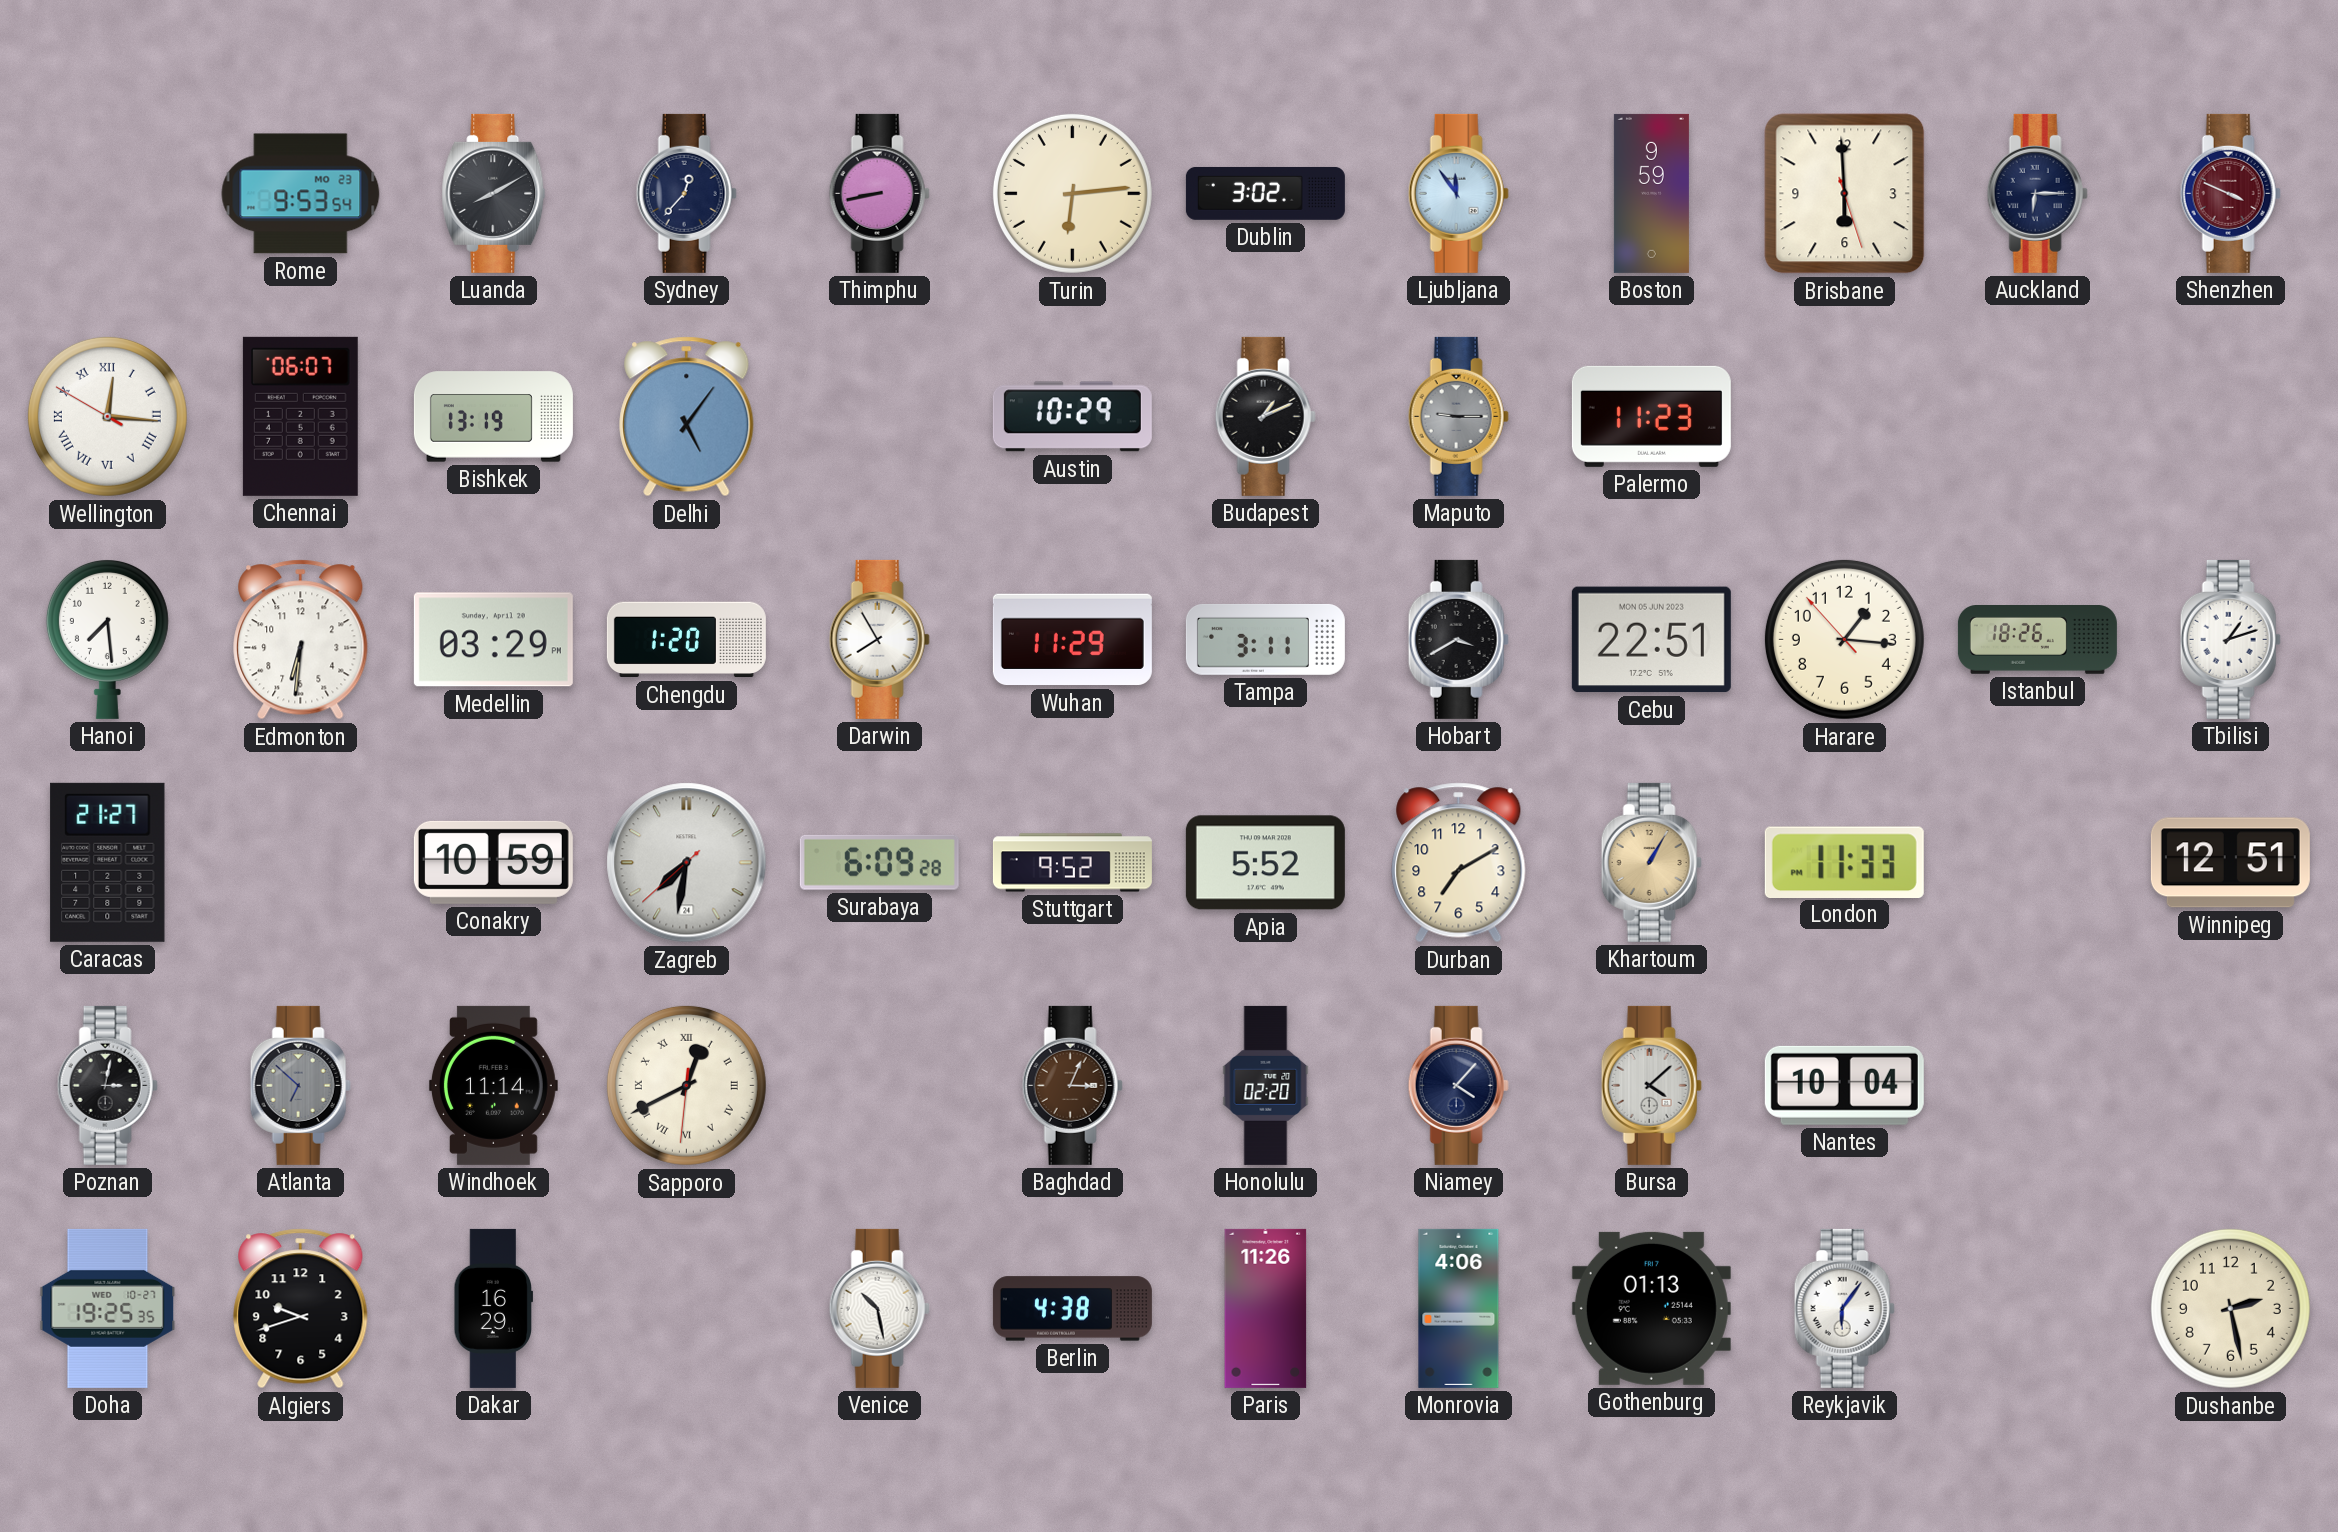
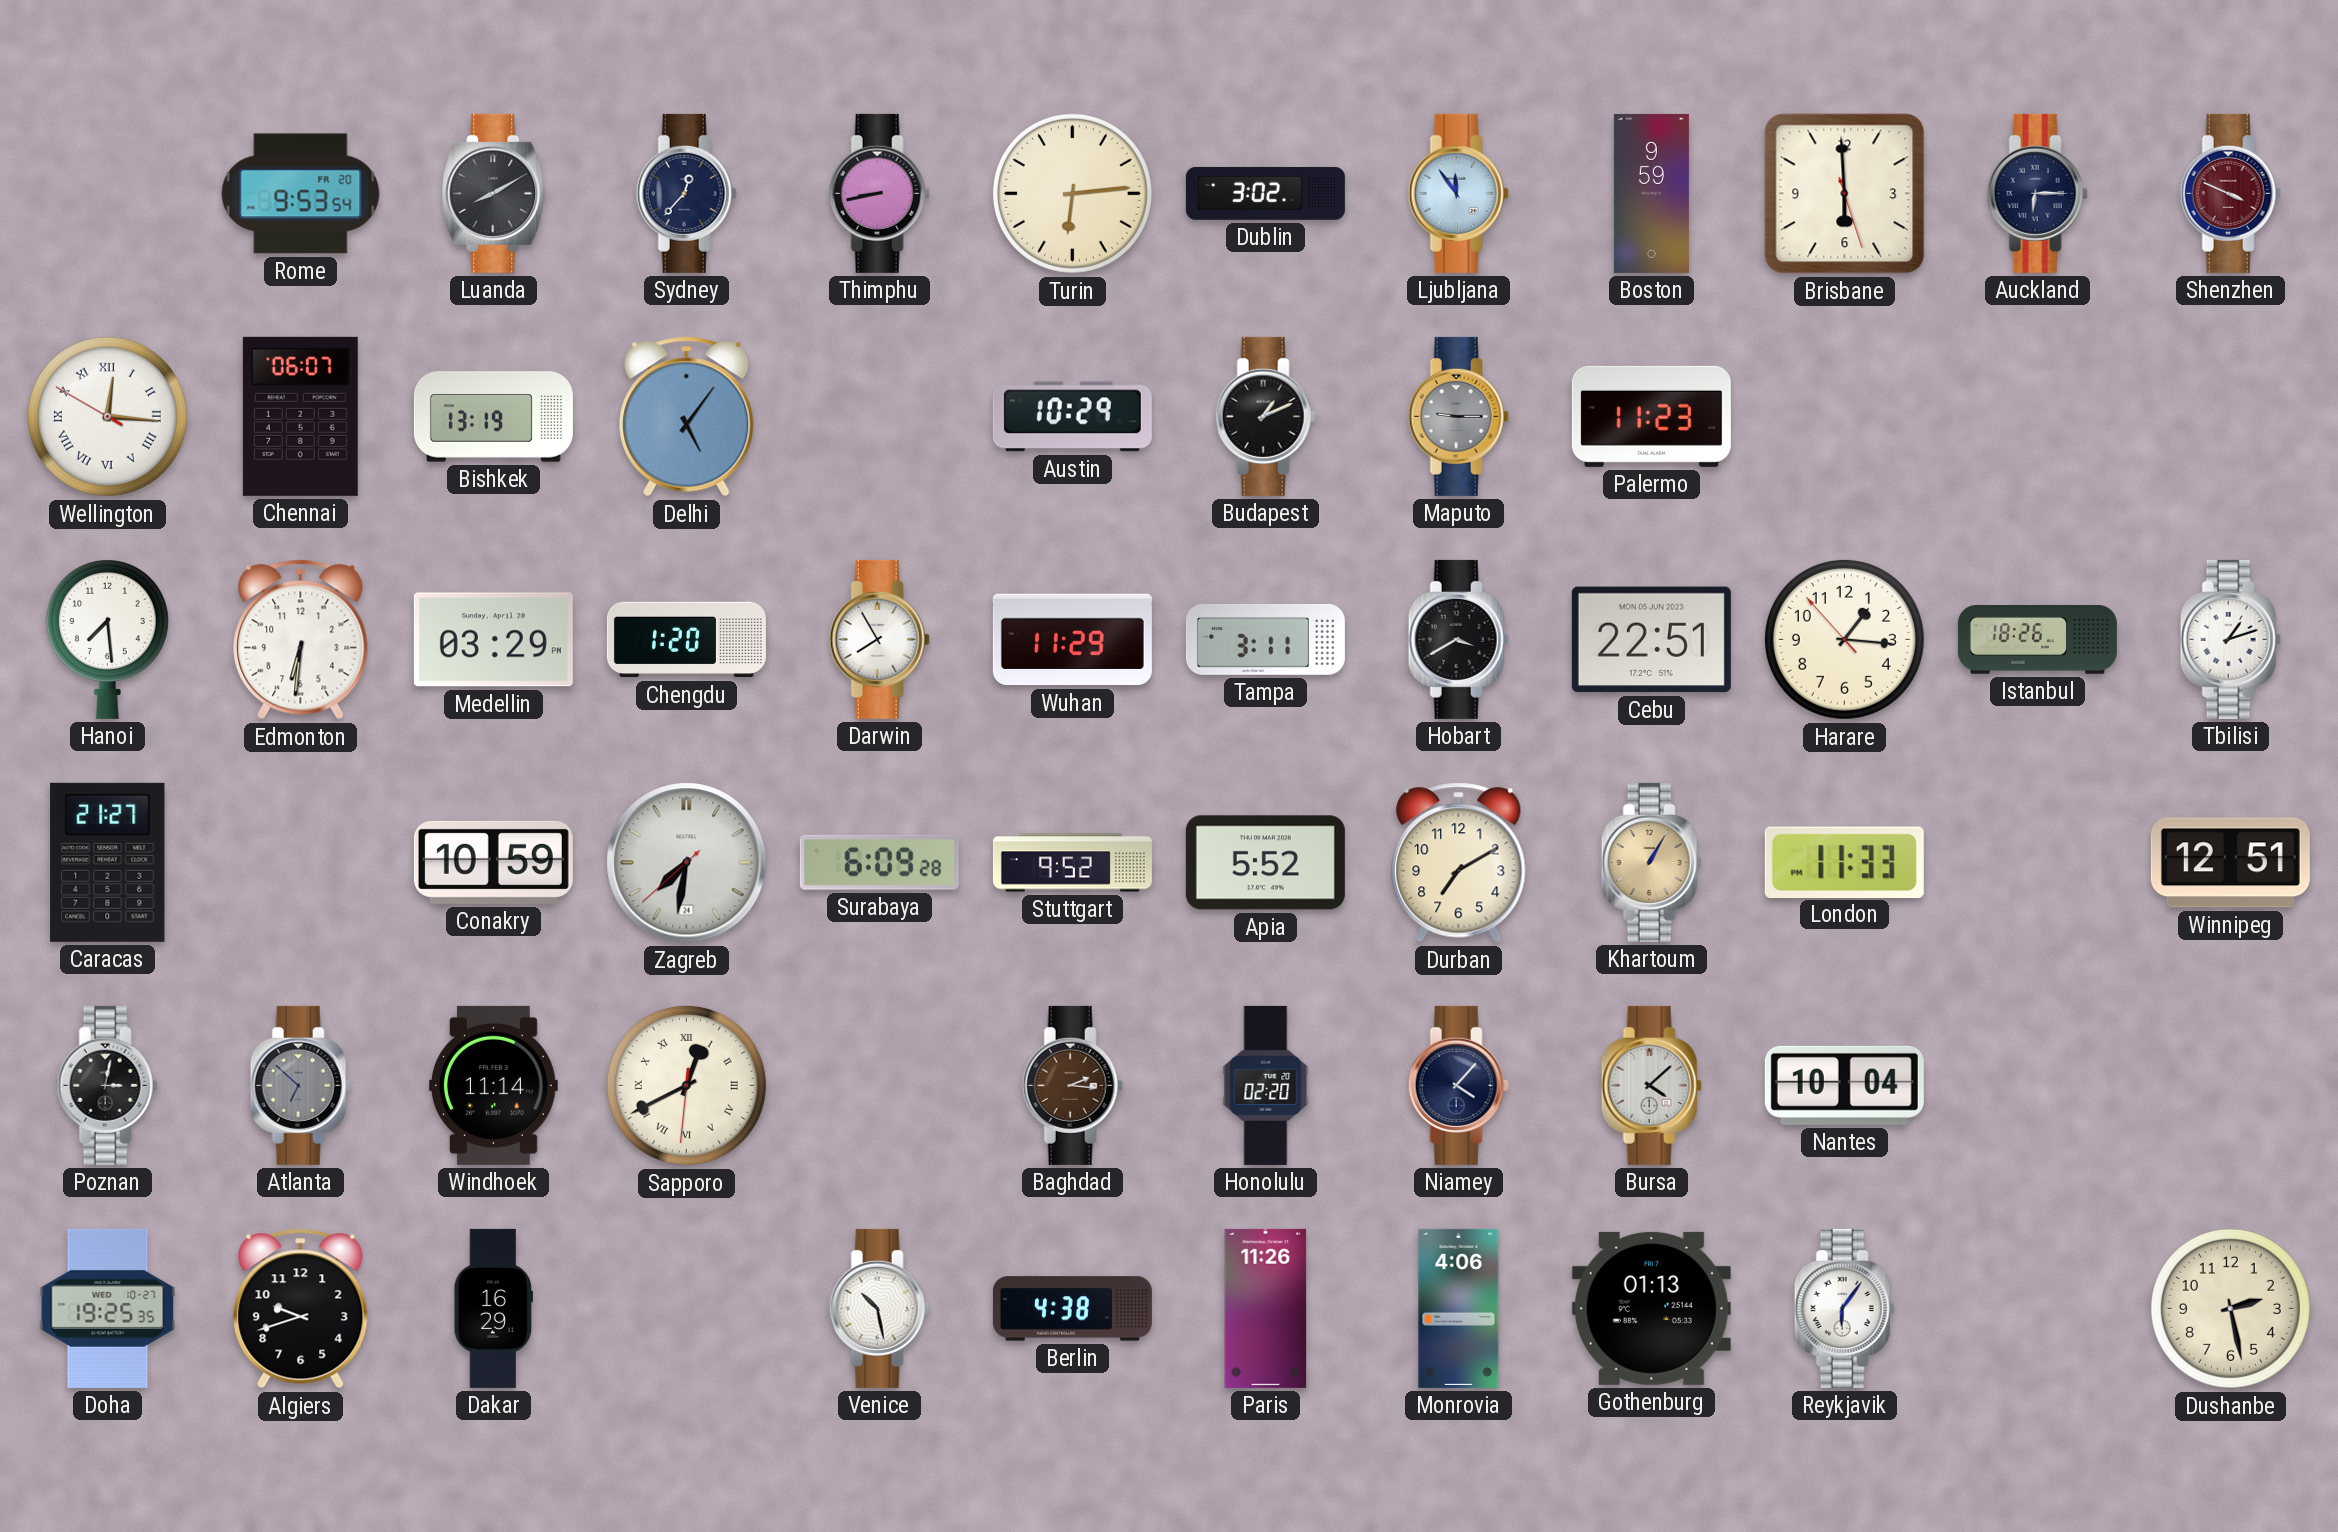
Rome date: MO 23 -> FR 20
Baghdad: 3:04 -> 2:16
